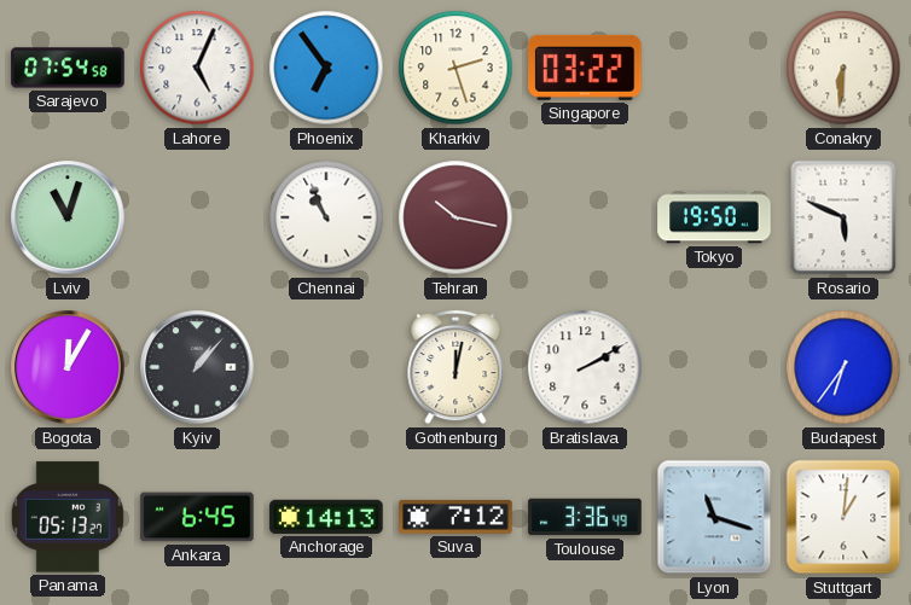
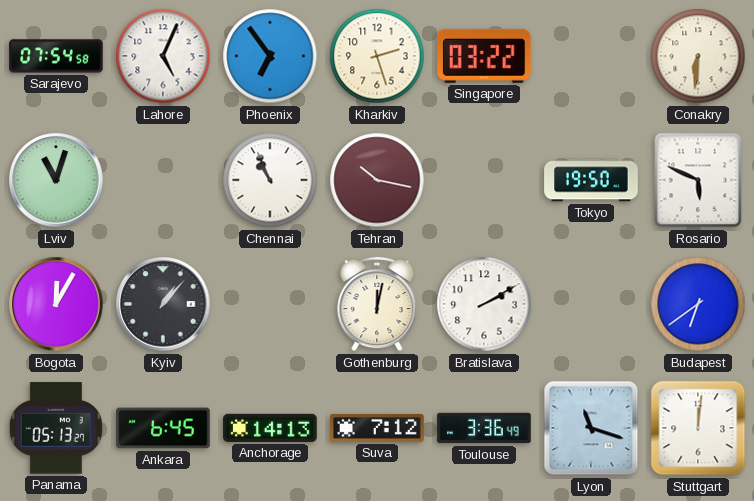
Budapest: 6:36 -> 6:39
Stuttgart: 1:01 -> 12:01
